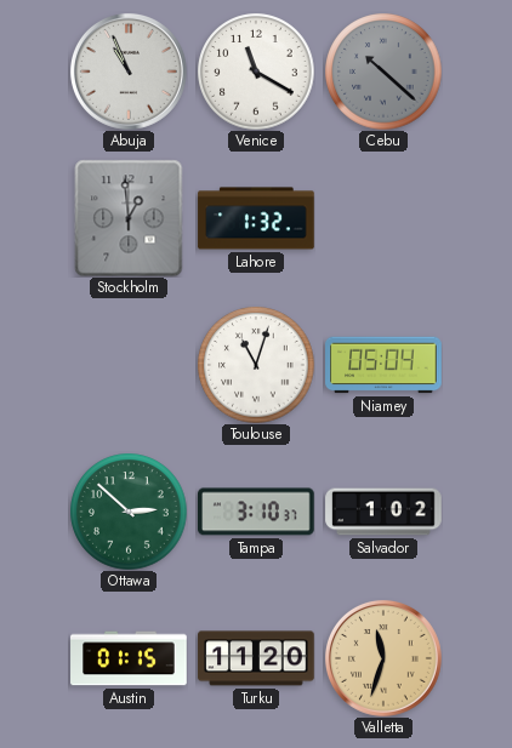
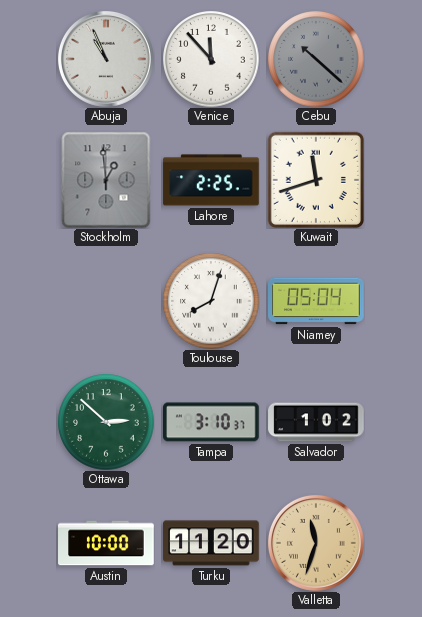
Venice: 11:20 -> 11:53
Lahore: 1:32 -> 2:25
Kuwait: none -> 11:42
Toulouse: 11:03 -> 8:03
Austin: 01:15 -> 10:00
